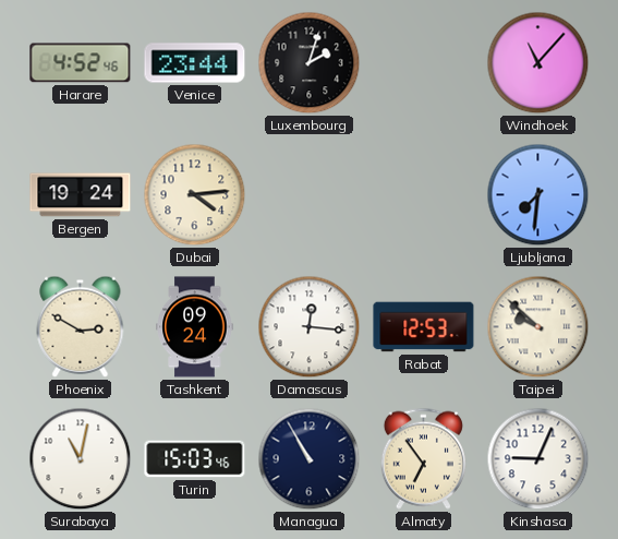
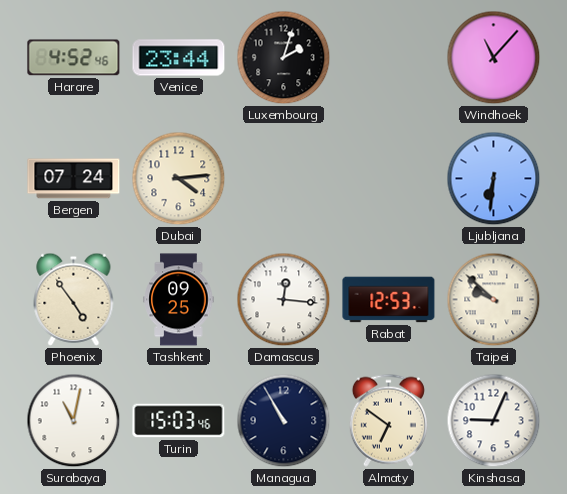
Bergen: 19:24 -> 07:24
Ljubljana: 7:31 -> 6:31
Phoenix: 2:50 -> 4:54
Tashkent: 09:24 -> 09:25
Almaty: 6:54 -> 6:51
